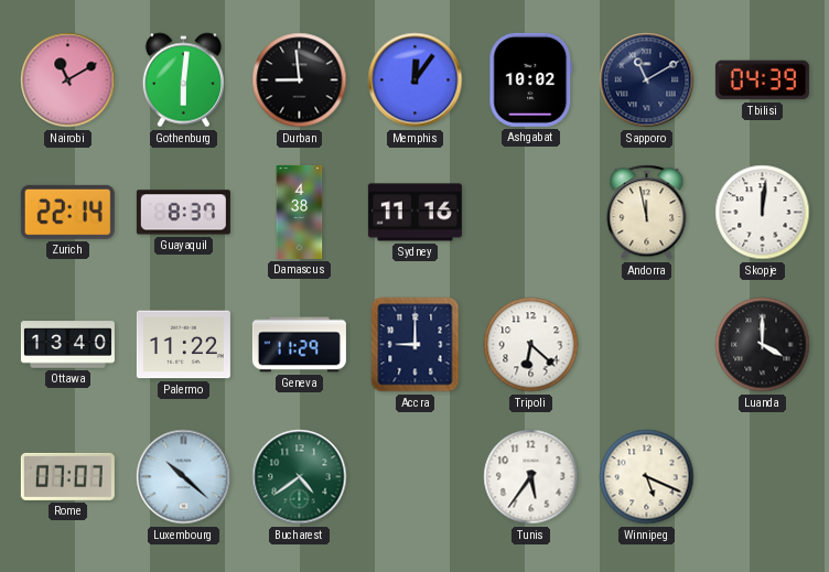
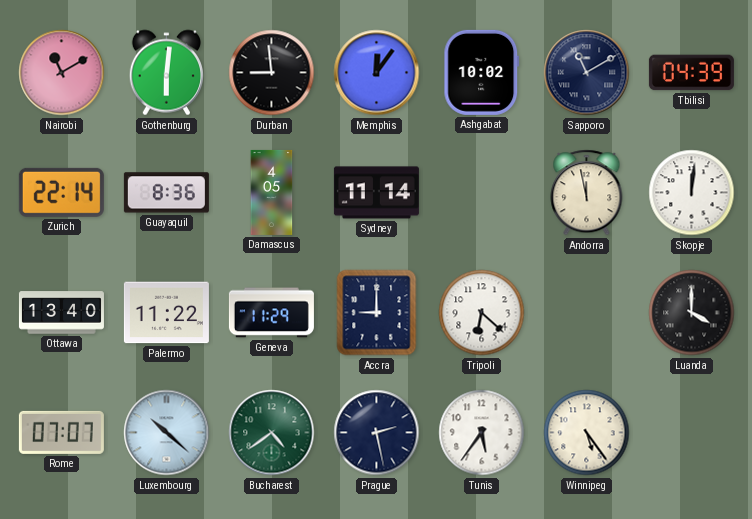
Guayaquil: 8:37 -> 8:36
Damascus: 4:38 -> 4:05
Sydney: 11:16 -> 11:14
Prague: none -> 2:28
Winnipeg: 5:19 -> 5:24
